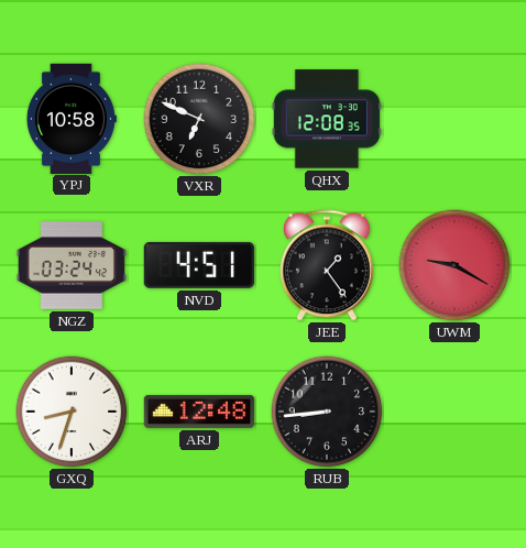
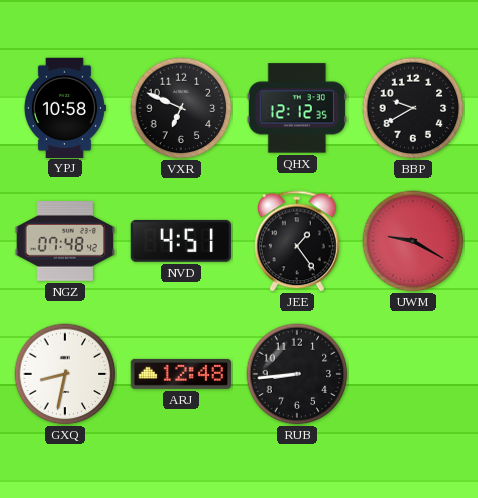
QHX: 12:08 -> 12:12
BBP: none -> 9:40
NGZ: 03:24 -> 07:48
GXQ: 8:33 -> 8:32
